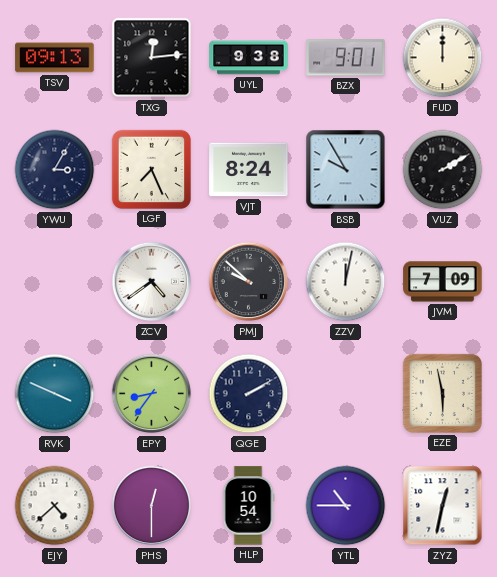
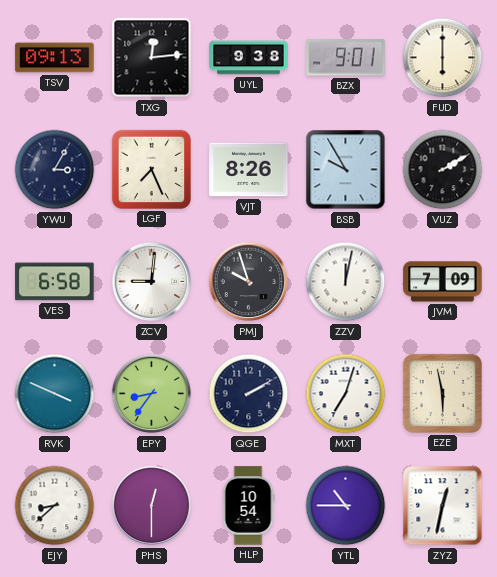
FUD: 12:00 -> 6:00
VJT: 8:24 -> 8:26
VES: none -> 6:58
ZCV: 4:39 -> 9:01
PMJ: 9:52 -> 9:57
MXT: none -> 7:03
EJY: 4:38 -> 8:38
